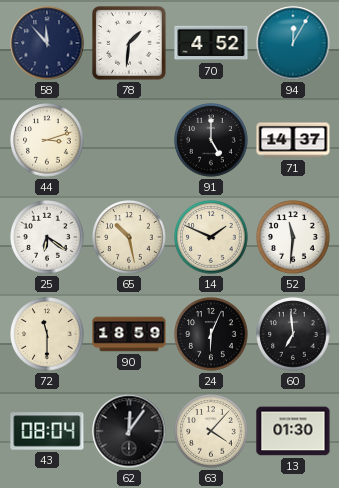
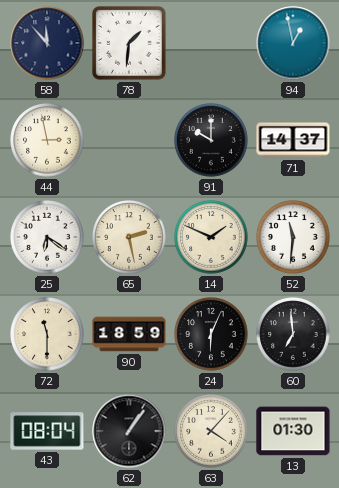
70: 4:52 -> none
94: 12:05 -> 12:58
44: 3:12 -> 2:58
91: 5:00 -> 10:00
65: 10:28 -> 2:28
62: 12:06 -> 1:06
